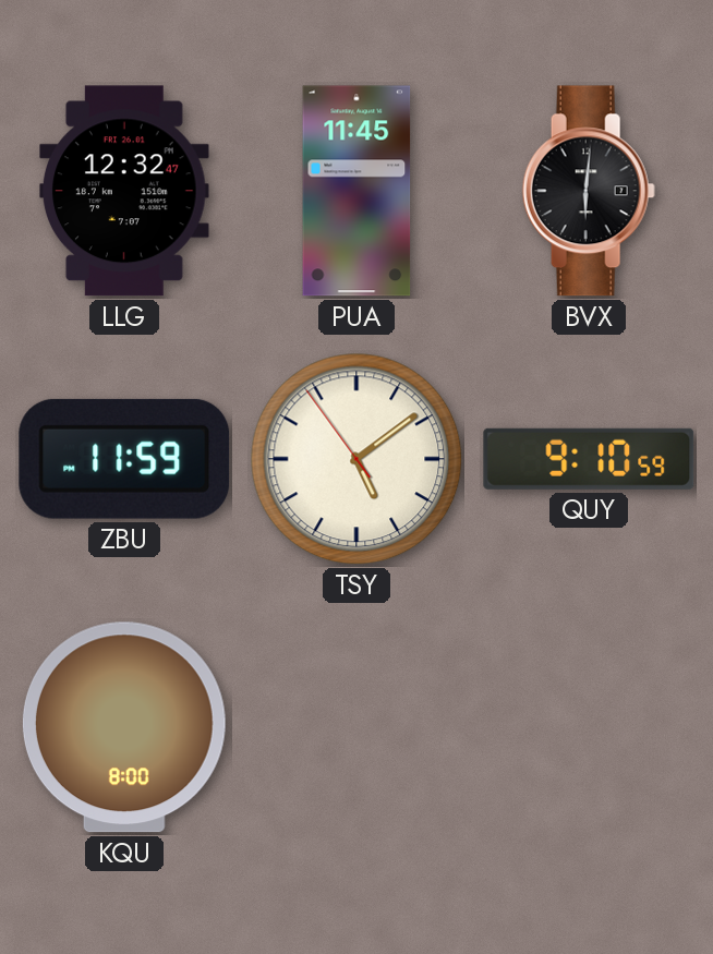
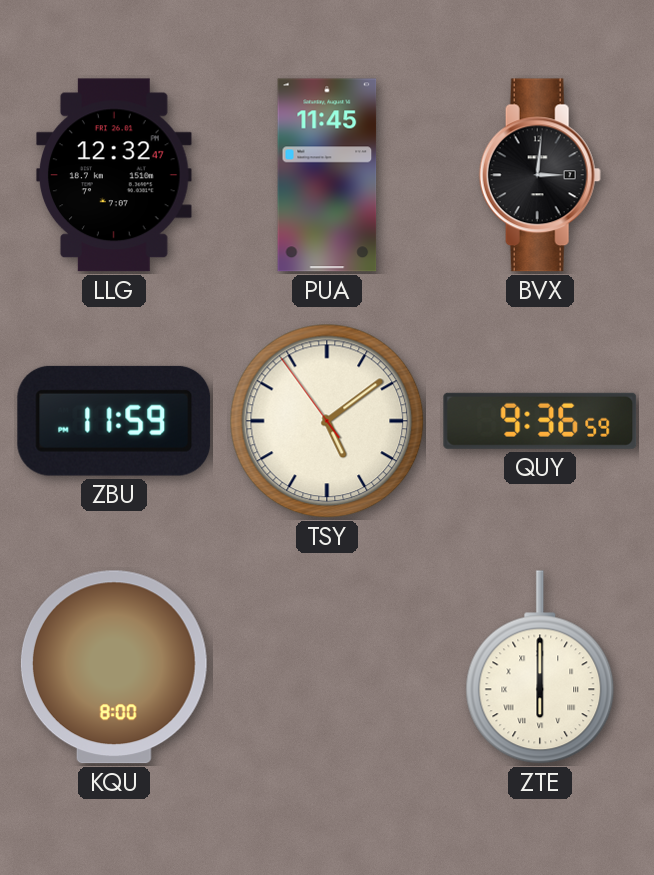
BVX: 6:01 -> 3:01
QUY: 9:10 -> 9:36
ZTE: none -> 6:00
